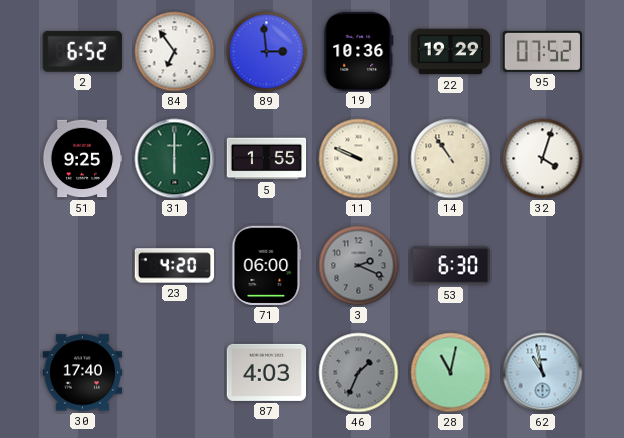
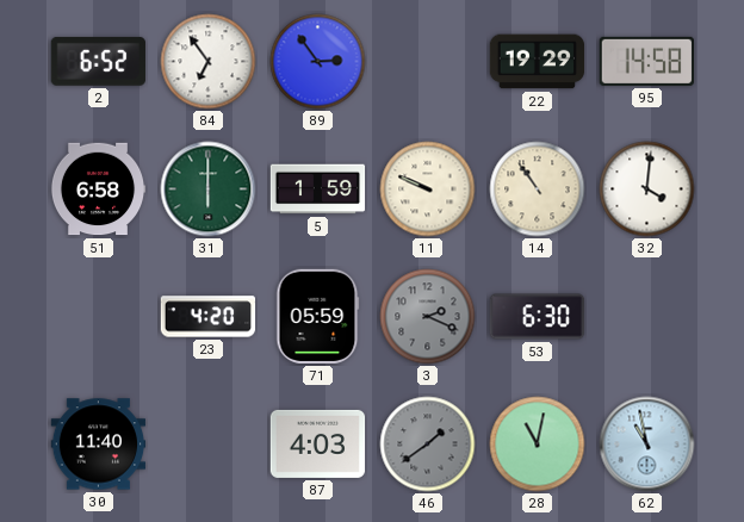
89: 2:59 -> 2:54
19: 10:36 -> none
95: 07:52 -> 14:58
51: 9:25 -> 6:58
5: 1:55 -> 1:59
32: 4:03 -> 4:01
71: 06:00 -> 05:59
30: 17:40 -> 11:40
46: 1:34 -> 1:39
